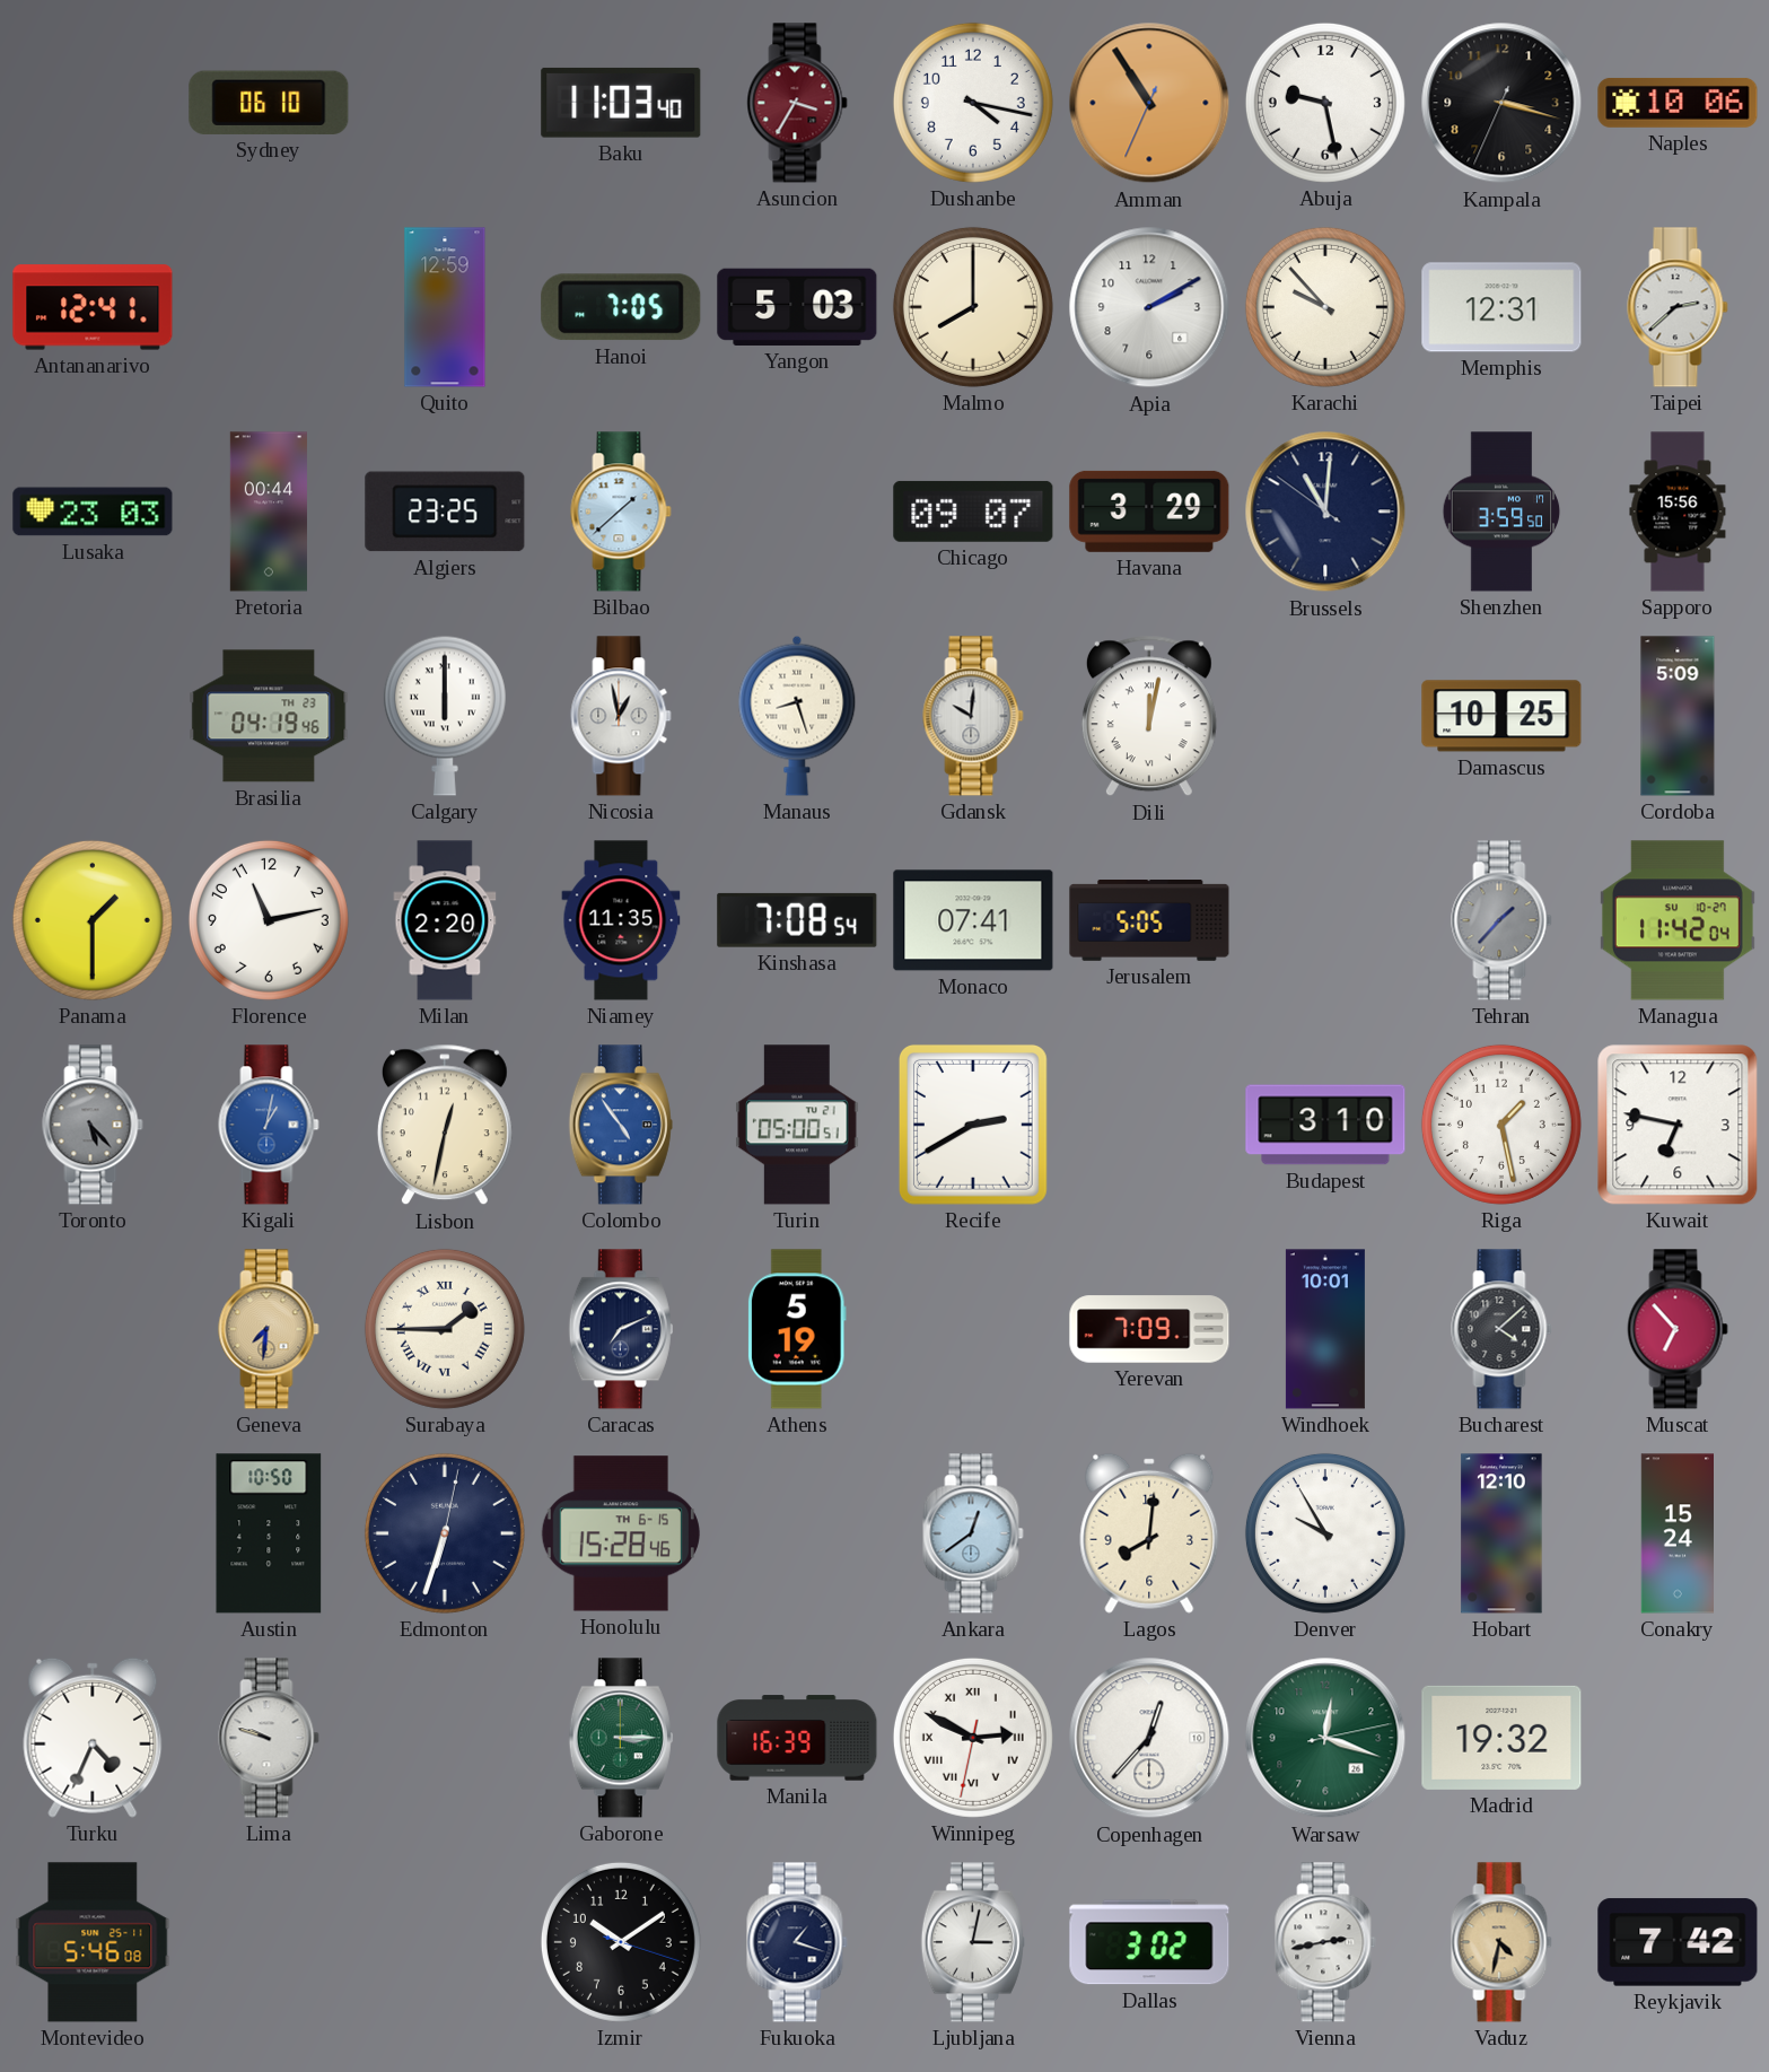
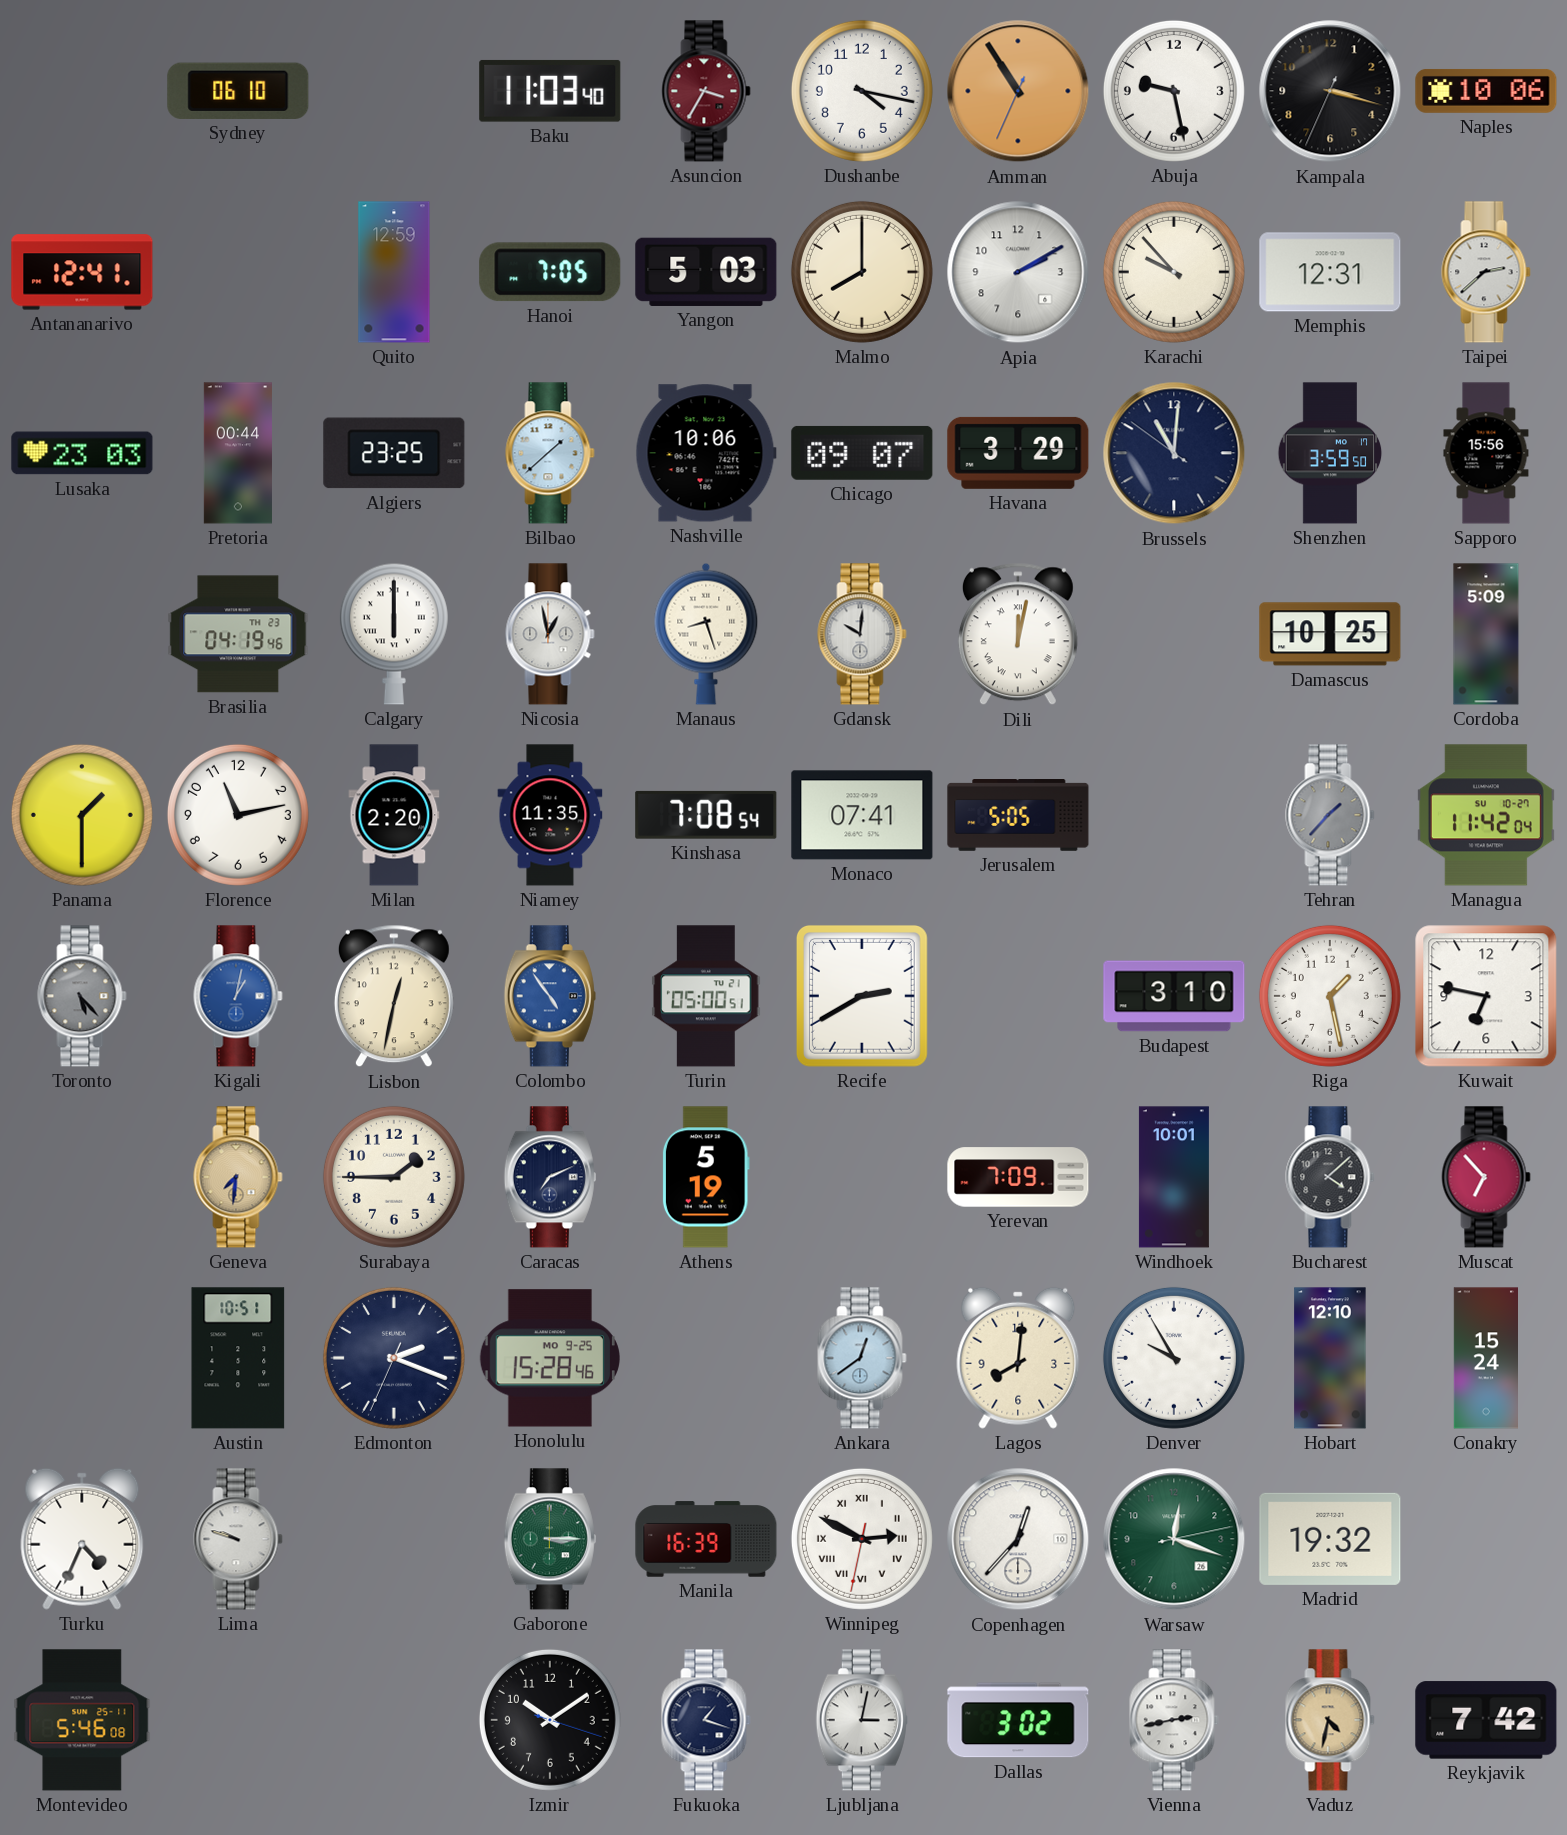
Nashville: none -> 10:06
Surabaya numerals: Roman -> Arabic
Austin: 10:50 -> 10:51
Edmonton: 6:33 -> 2:18
Honolulu date: TH 6-15 -> MO 9-25
